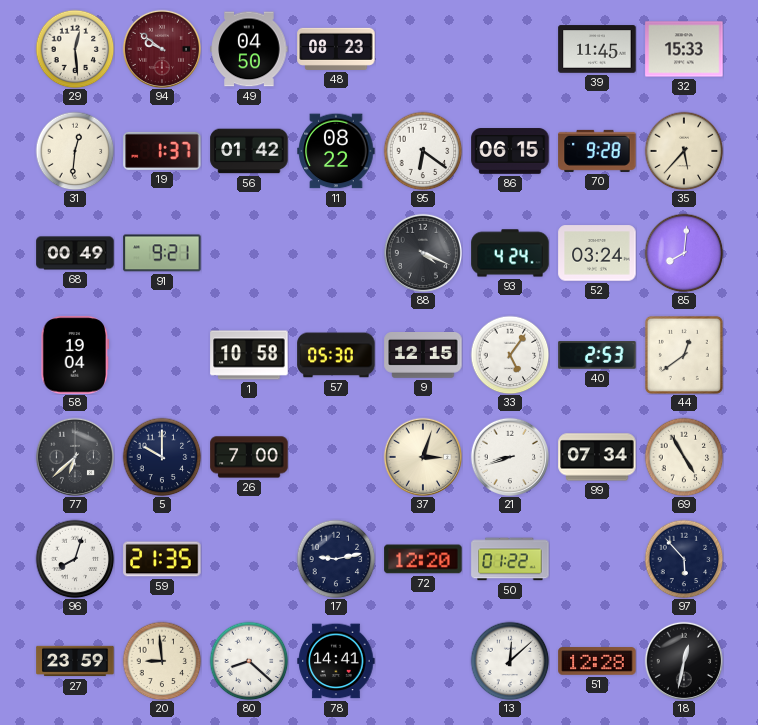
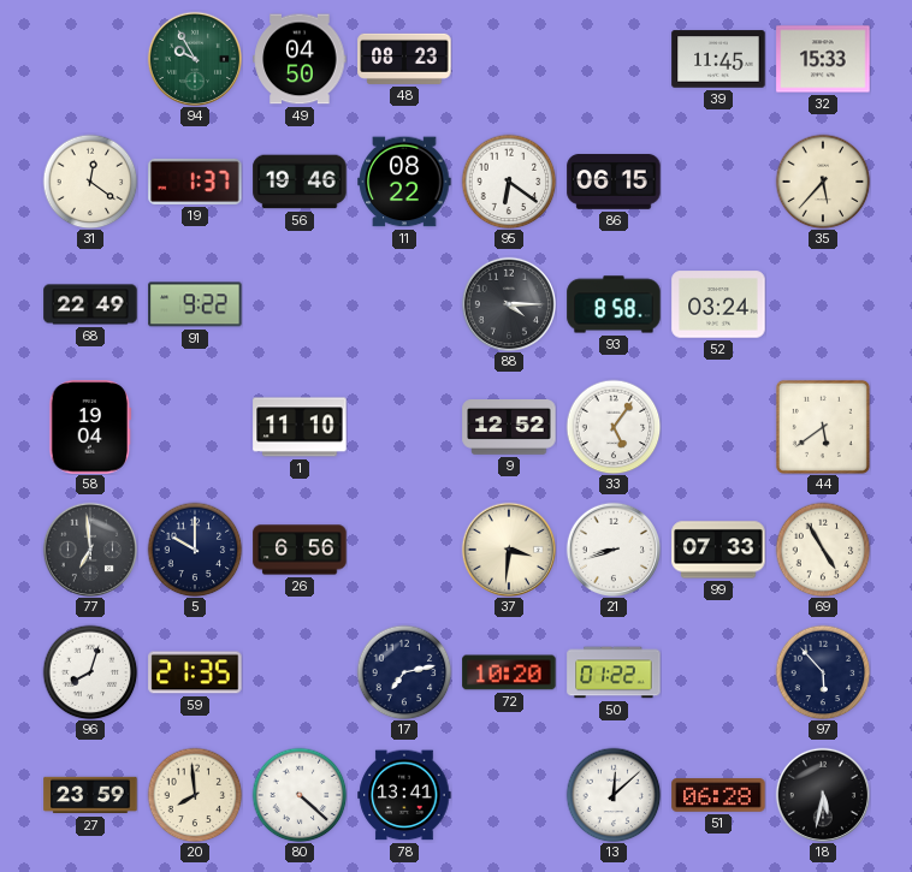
29: 12:29 -> none
94: 9:51 -> 9:55
94 dial: burgundy -> green
31: 12:31 -> 12:21
56: 01:42 -> 19:46
70: 9:28 -> none
68: 00:49 -> 22:49
91: 9:21 -> 9:22
88: 4:19 -> 4:15
93: 4:24 -> 8:58
85: 8:01 -> none
1: 10:58 -> 11:10
57: 05:30 -> none
9: 12:15 -> 12:52
40: 2:53 -> none
44: 12:39 -> 5:39
77: 6:38 -> 6:59
26: 7:00 -> 6:56
37: 3:03 -> 3:31
99: 07:34 -> 07:33
17: 9:13 -> 7:13
72: 12:20 -> 10:20
20: 8:59 -> 7:59
80: 8:22 -> 4:22
78: 14:41 -> 13:41
51: 12:28 -> 06:28
18: 12:32 -> 5:32
